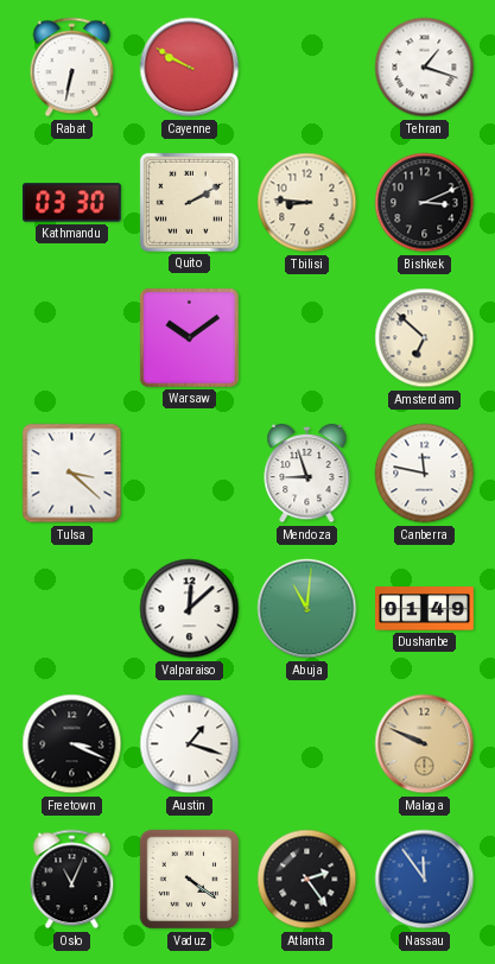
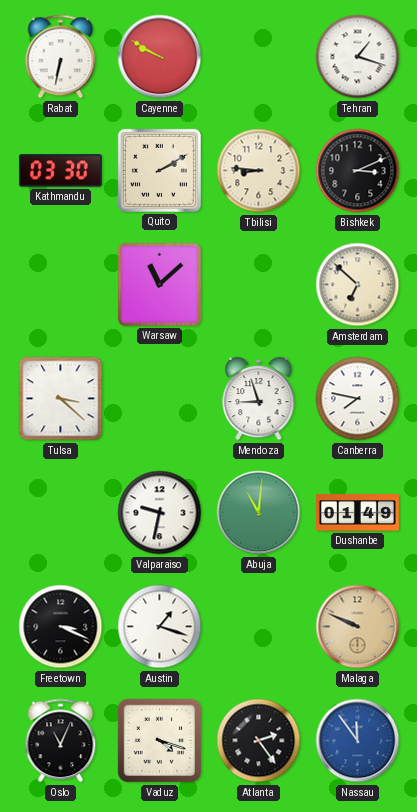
Warsaw: 10:09 -> 11:08
Canberra: 11:47 -> 7:47
Valparaiso: 12:08 -> 9:32
Vaduz: 4:21 -> 4:18
